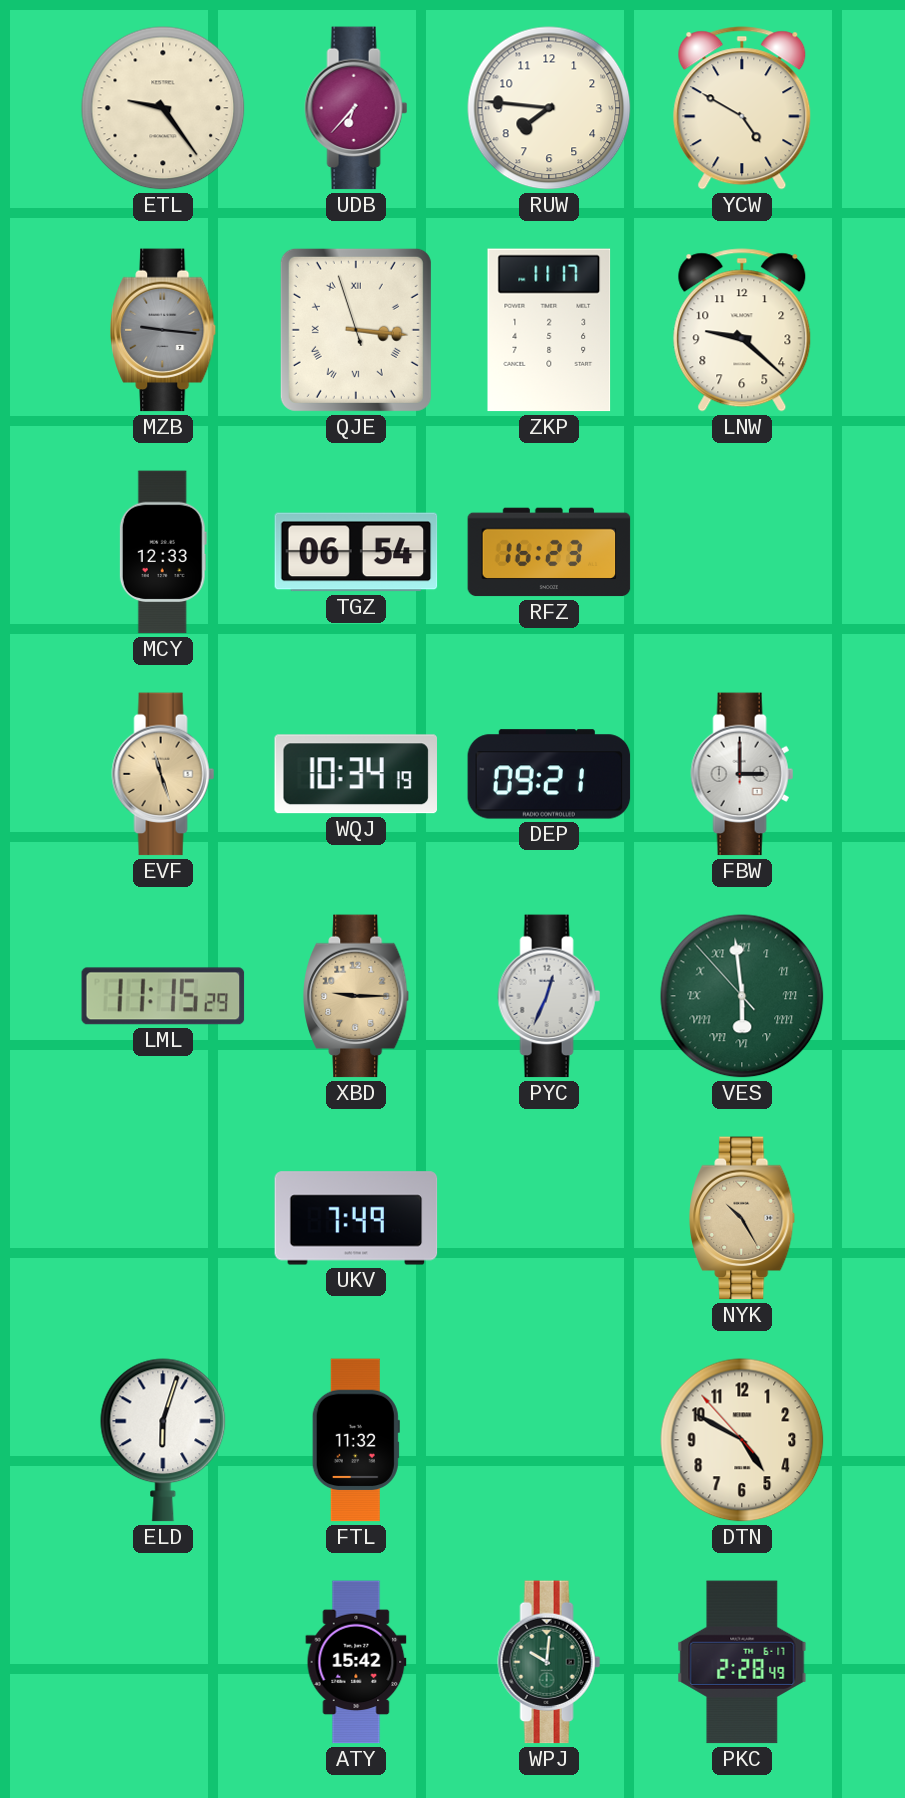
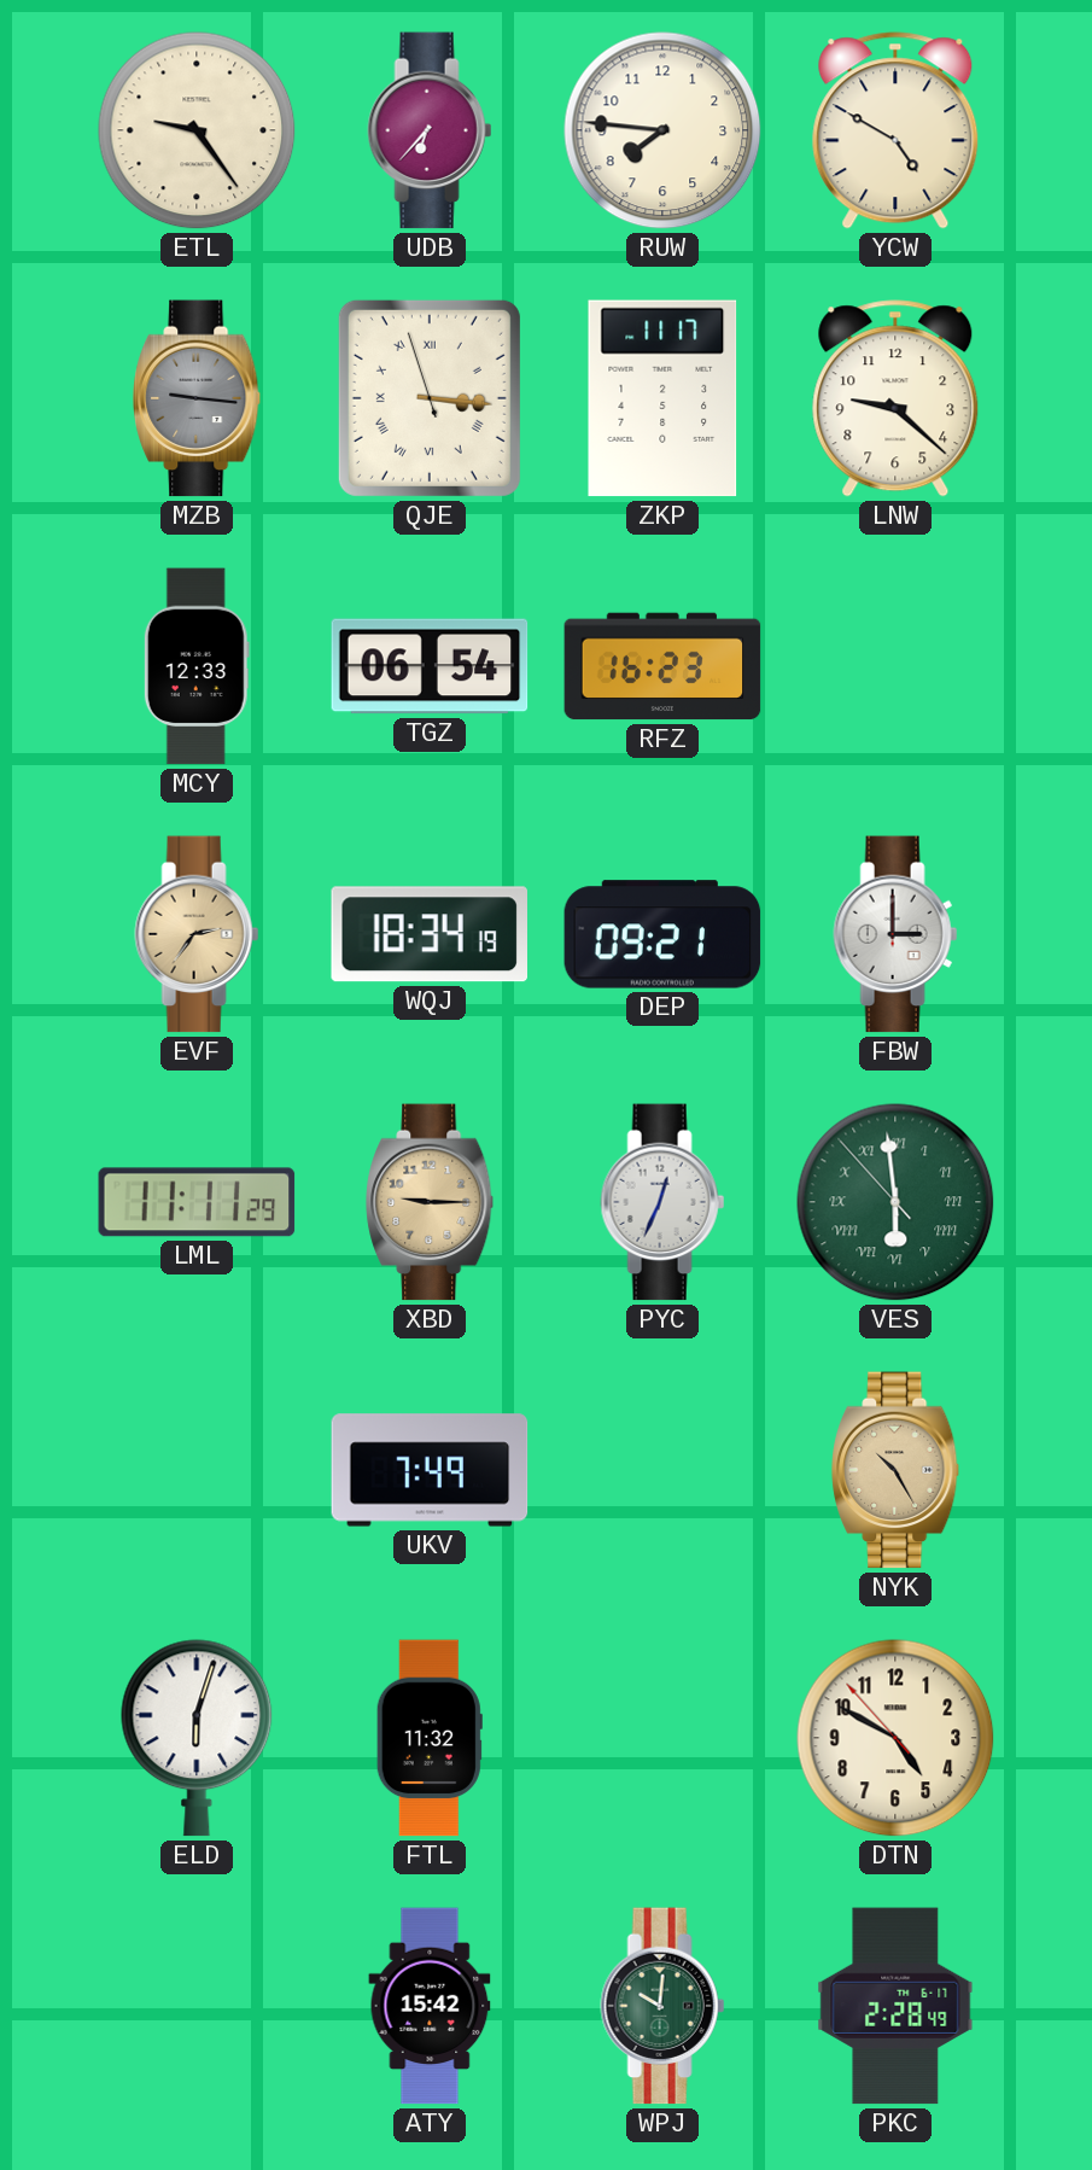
EVF: 11:27 -> 2:36
WQJ: 10:34 -> 18:34
LML: 11:15 -> 11:11
